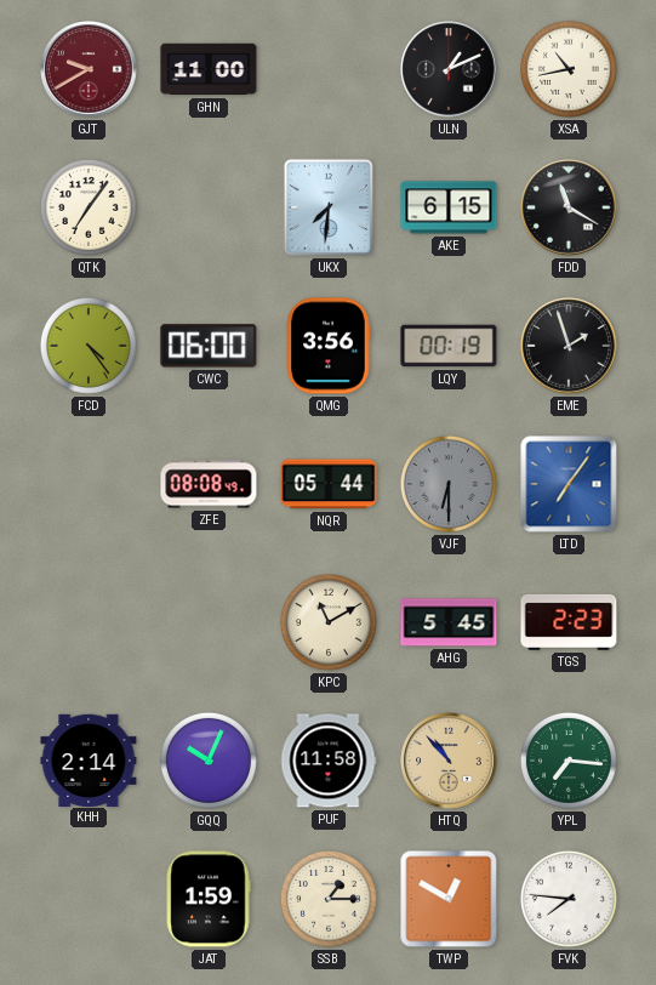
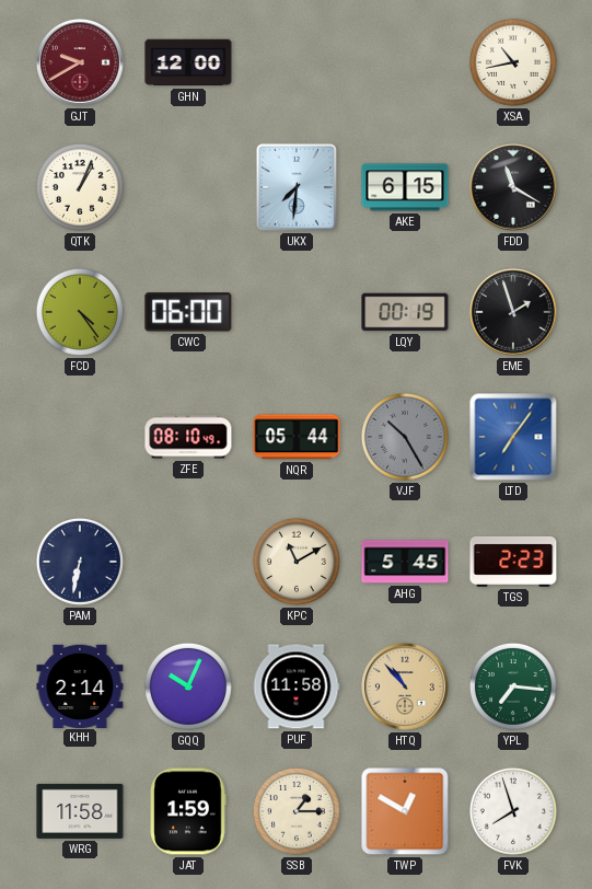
GHN: 11:00 -> 12:00
ULN: 1:11 -> none
QTK: 7:06 -> 1:04
QMG: 3:56 -> none
ZFE: 08:08 -> 08:10
VJF: 6:30 -> 10:25
PAM: none -> 6:32
WRG: none -> 11:58
FVK: 7:46 -> 7:57
